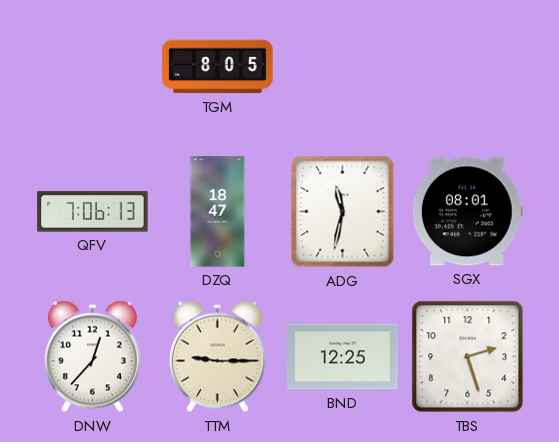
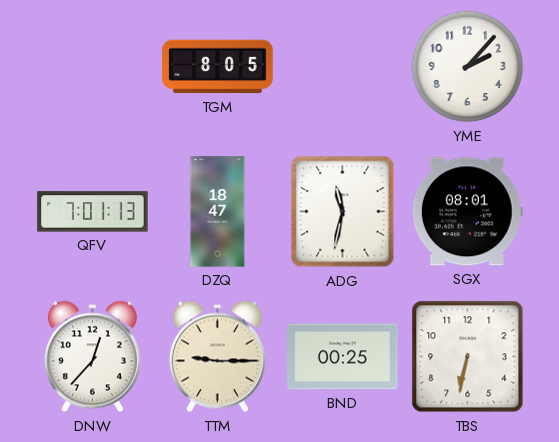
YME: none -> 2:07
QFV: 7:06 -> 7:01
BND: 12:25 -> 00:25
TBS: 2:27 -> 6:32
